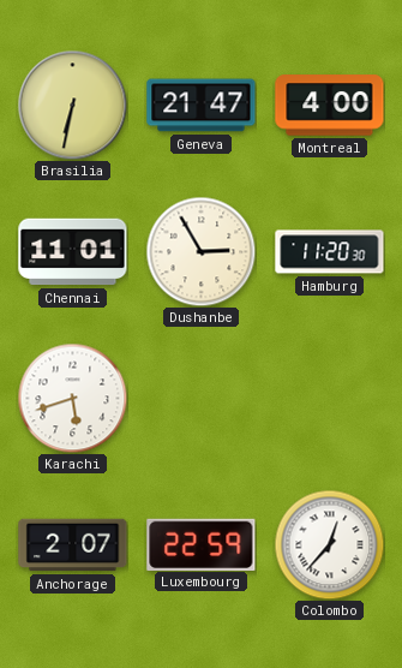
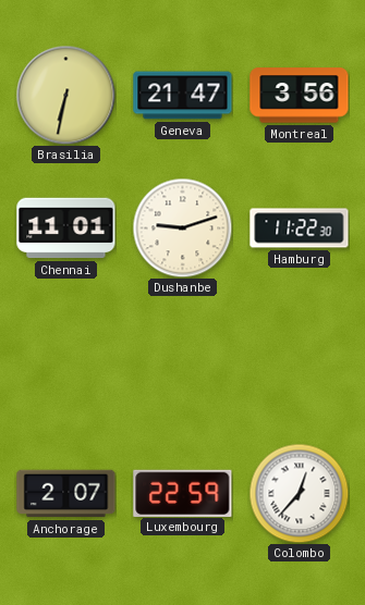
Montreal: 4:00 -> 3:56
Dushanbe: 2:55 -> 9:12
Hamburg: 11:20 -> 11:22
Karachi: 5:42 -> none
